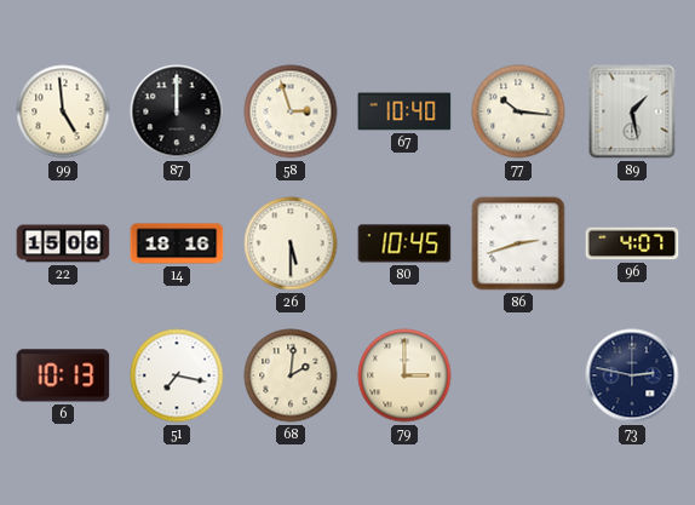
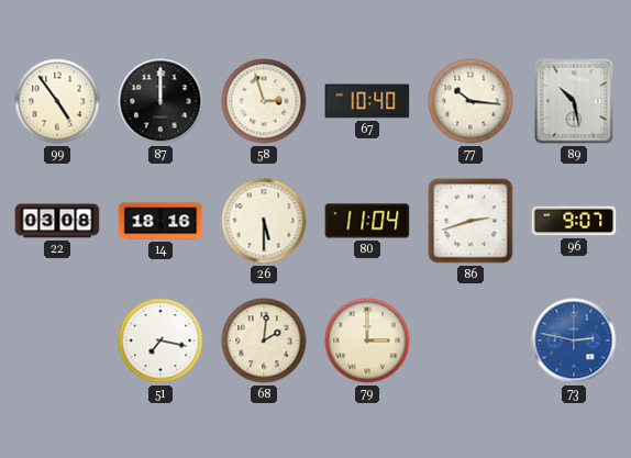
99: 4:59 -> 4:54
89: 1:28 -> 10:28
22: 15:08 -> 03:08
80: 10:45 -> 11:04
96: 4:07 -> 9:07
6: 10:13 -> none
73 dial: navy -> blue
